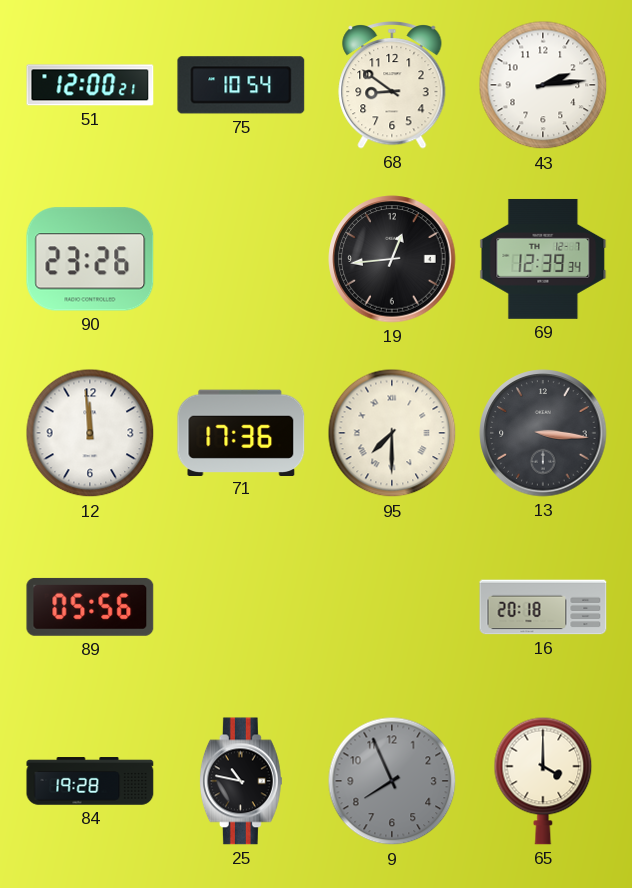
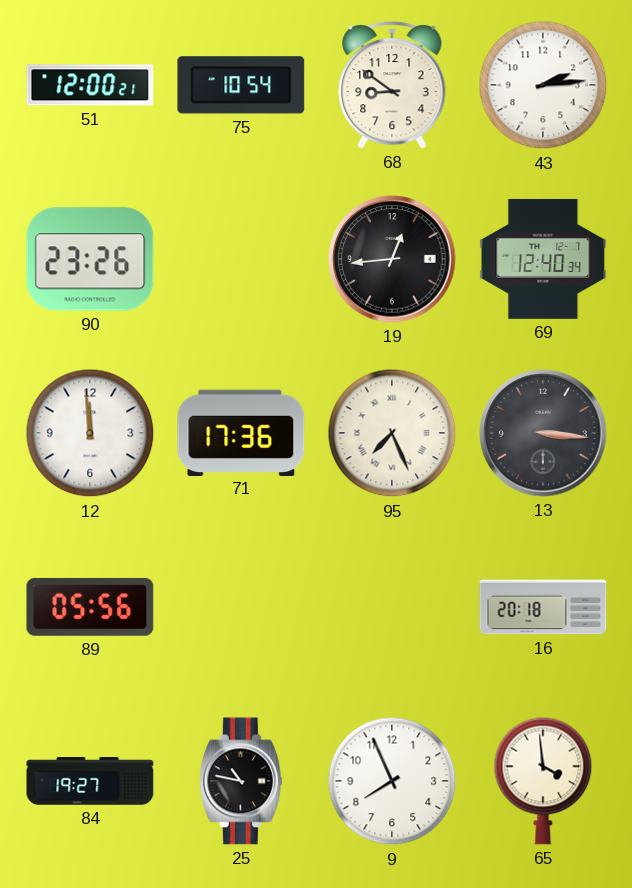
69: 12:39 -> 12:40
95: 7:30 -> 7:26
84: 19:28 -> 19:27
9 dial: grey -> white
65: 4:00 -> 3:59
